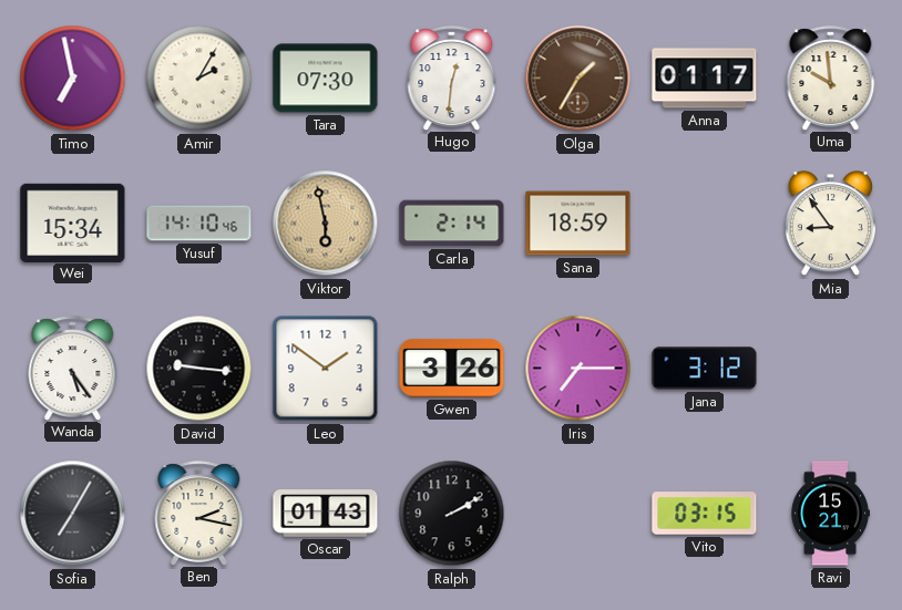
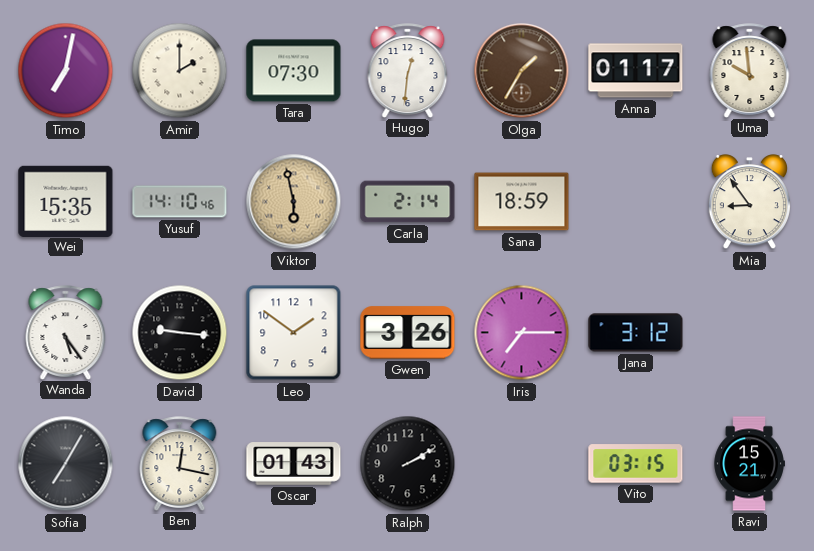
Timo: 6:58 -> 7:02
Amir: 2:05 -> 2:00
Wei: 15:34 -> 15:35
Ben: 2:17 -> 12:17
